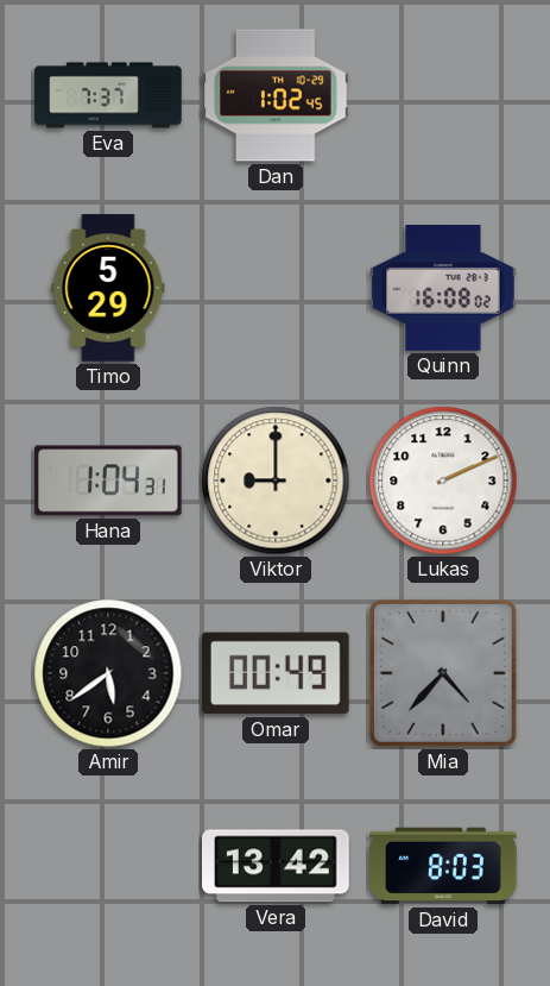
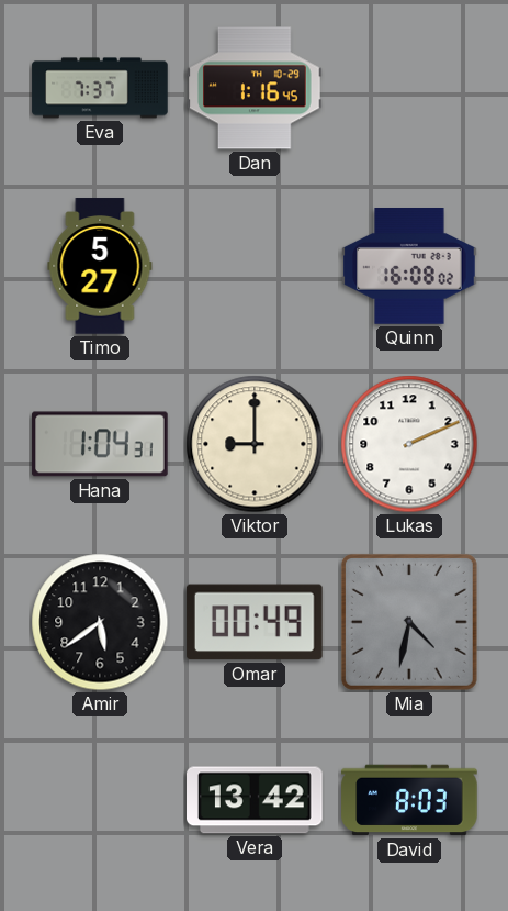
Dan: 1:02 -> 1:16
Timo: 5:29 -> 5:27
Mia: 4:37 -> 4:32
